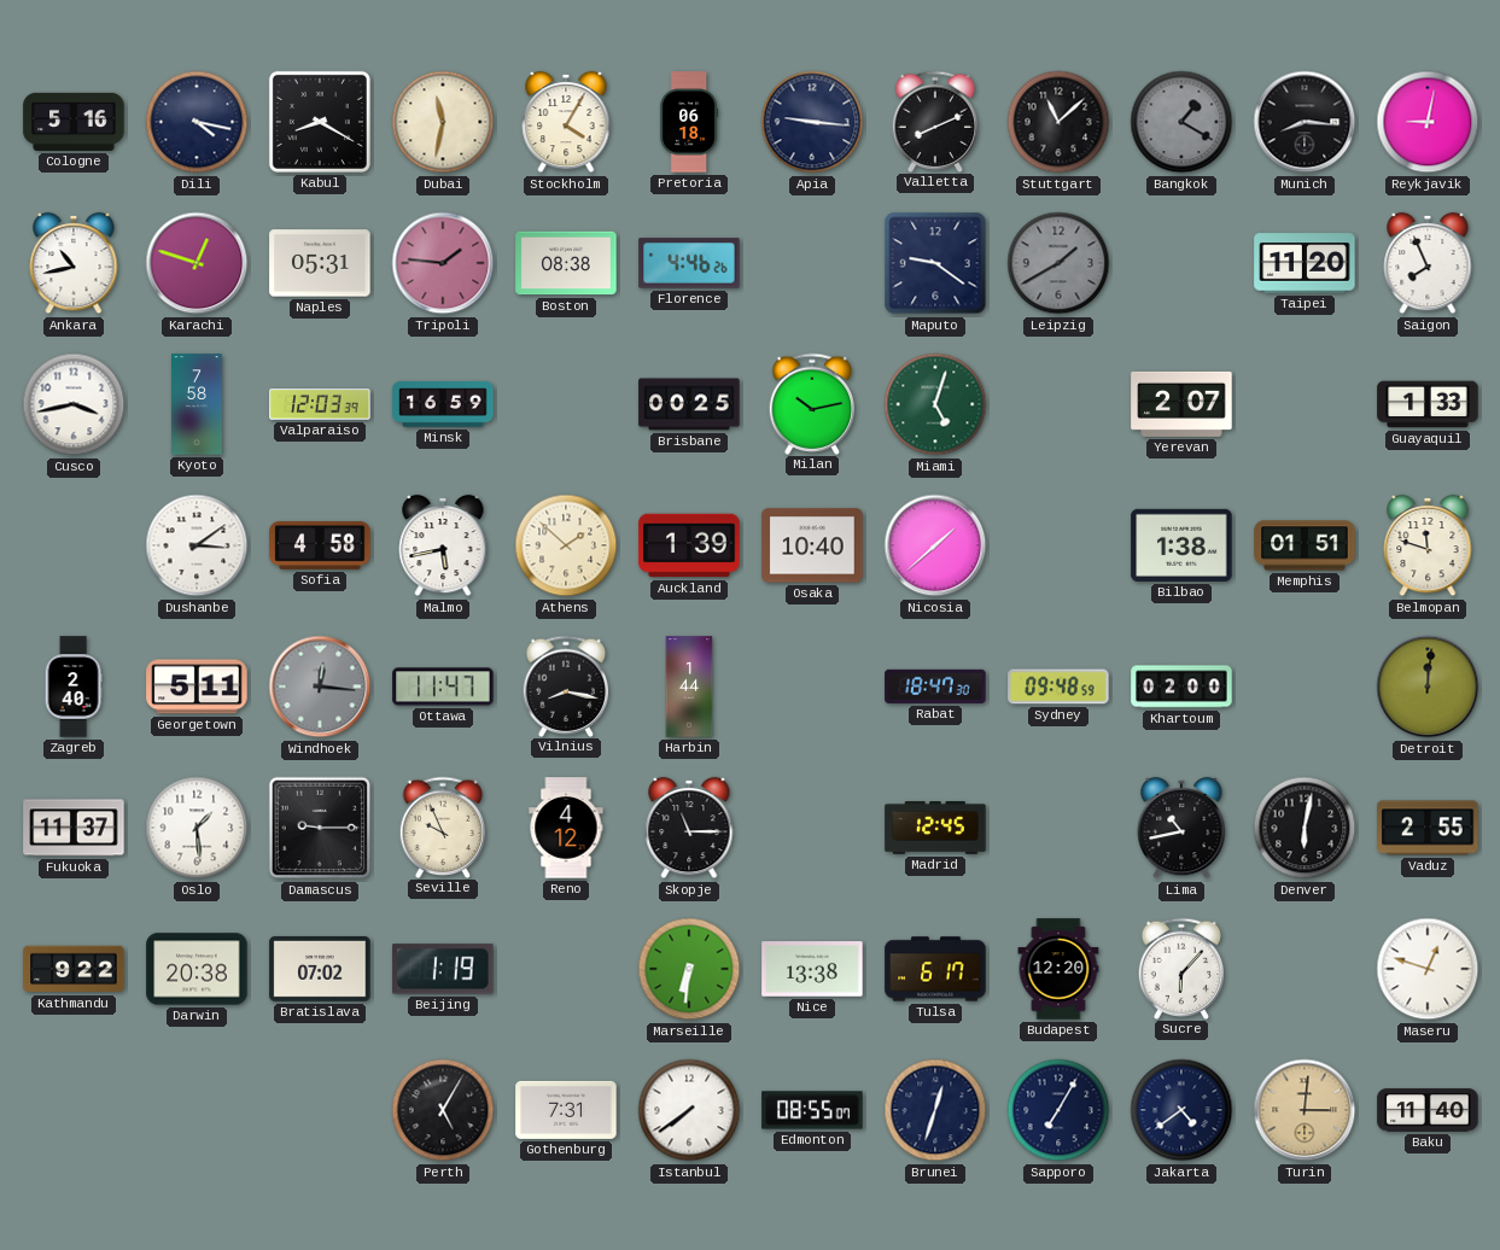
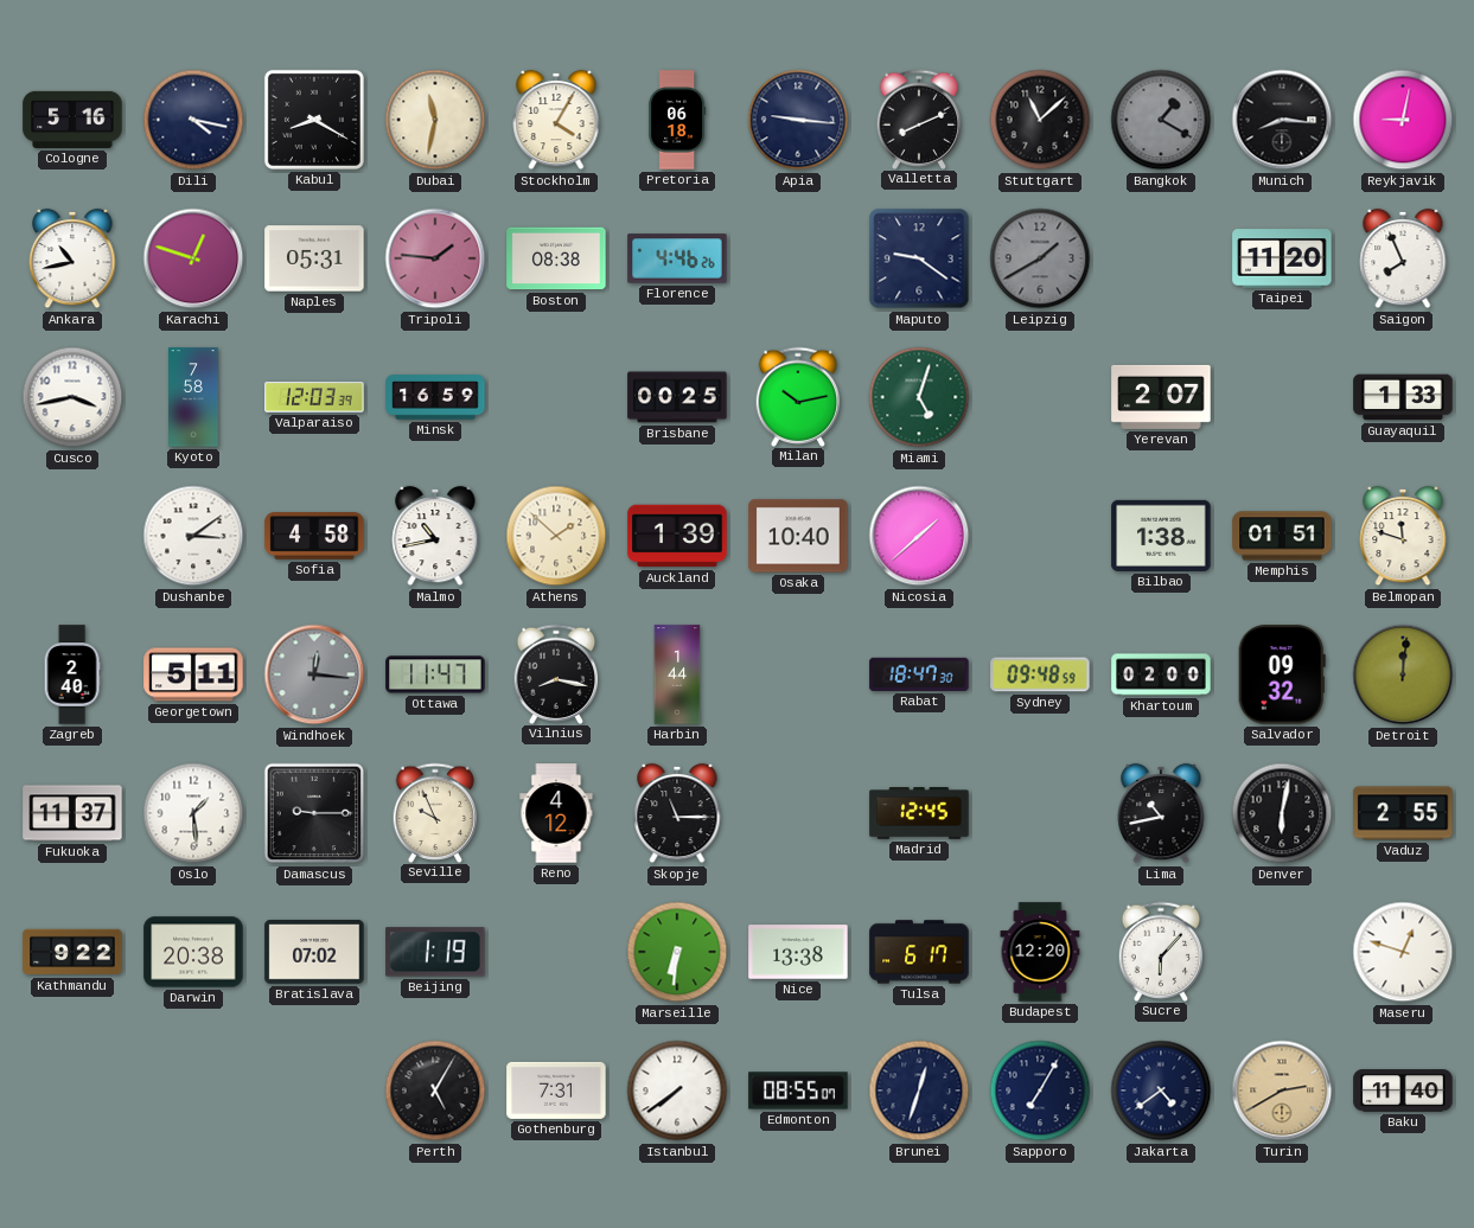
Malmo: 5:43 -> 10:43
Salvador: none -> 09:32
Turin: 3:01 -> 2:40
